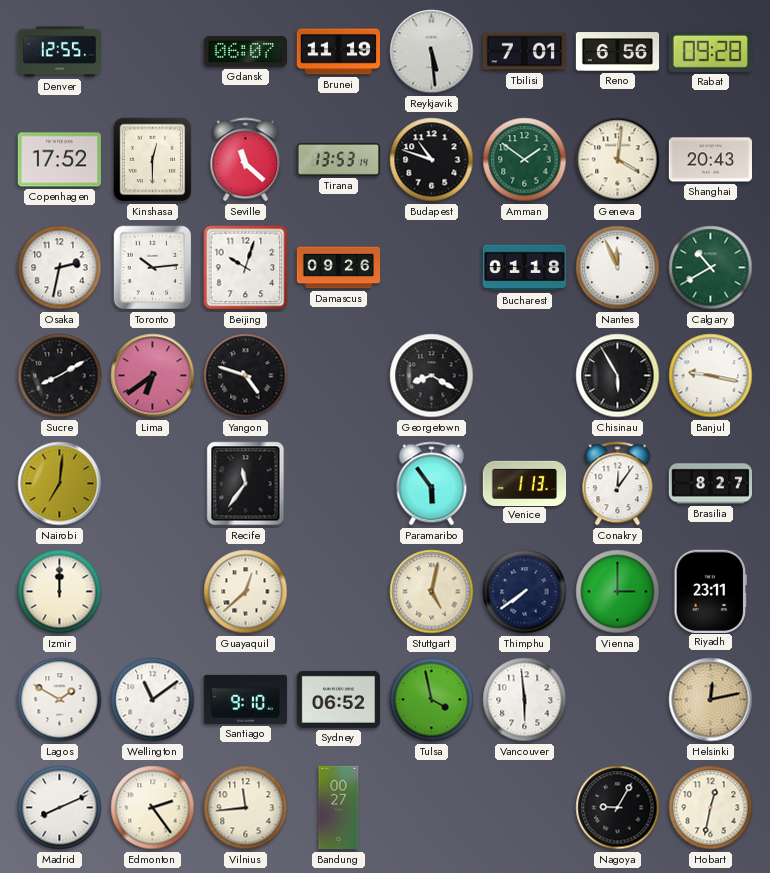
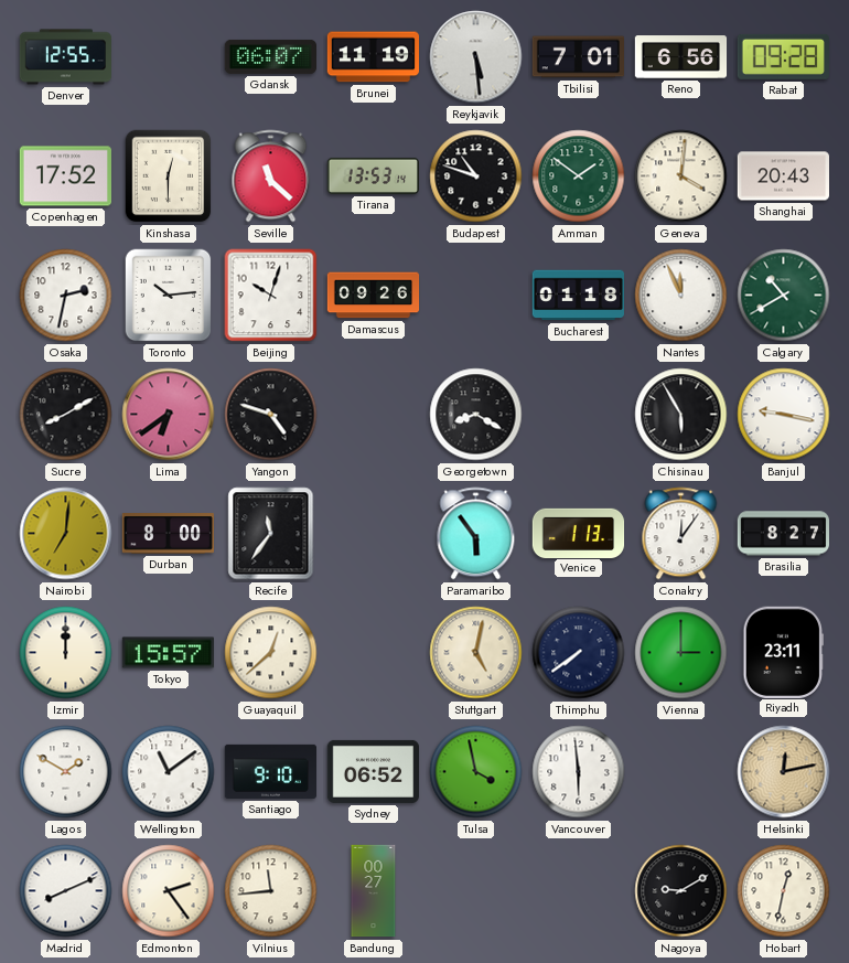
Durban: none -> 8:00
Tokyo: none -> 15:57
Nagoya: 9:05 -> 9:10
